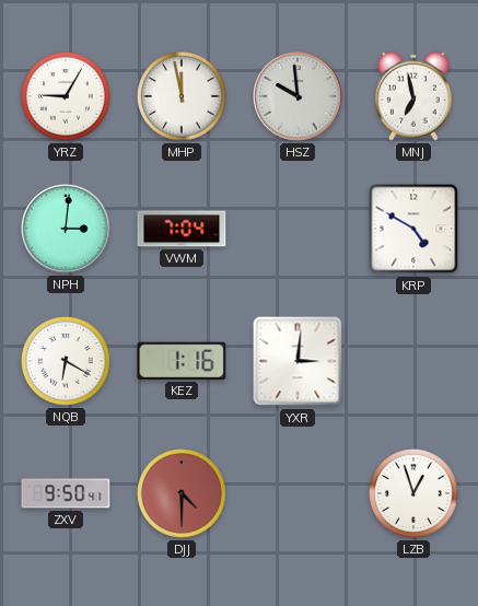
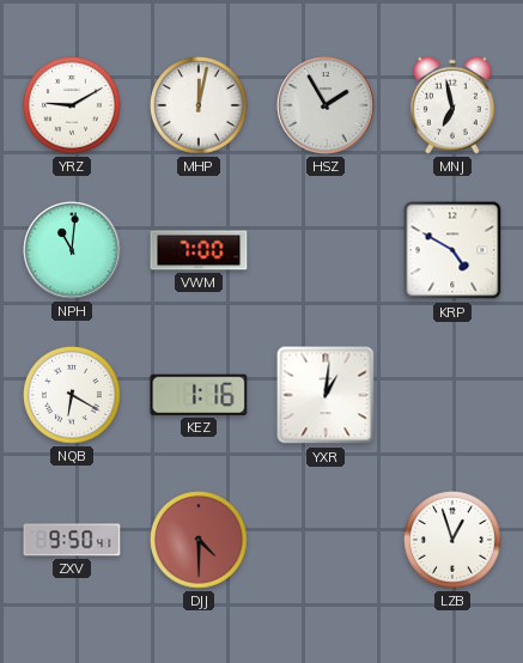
YRZ: 9:05 -> 9:10
MHP: 11:58 -> 12:02
HSZ: 9:59 -> 1:55
NPH: 3:01 -> 11:01
VWM: 7:04 -> 7:00
YXR: 3:01 -> 1:01
